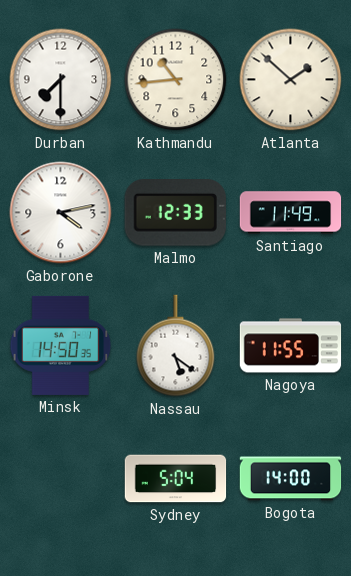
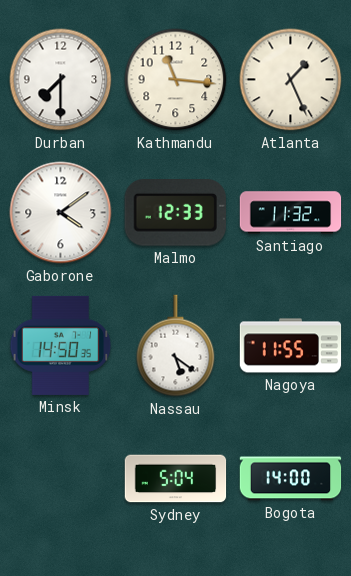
Kathmandu: 10:44 -> 11:16
Atlanta: 1:52 -> 1:26
Gaborone: 4:13 -> 4:09
Santiago: 11:49 -> 11:32
